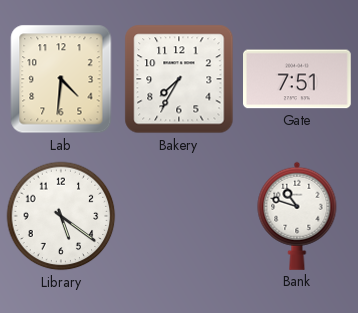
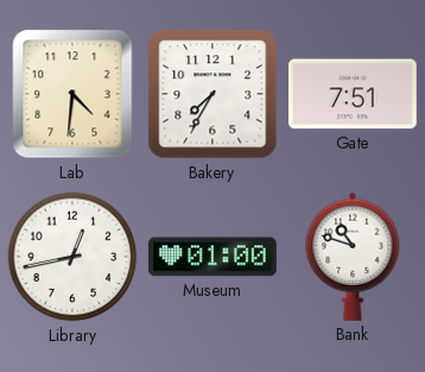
Library: 5:21 -> 12:43
Museum: none -> 01:00
